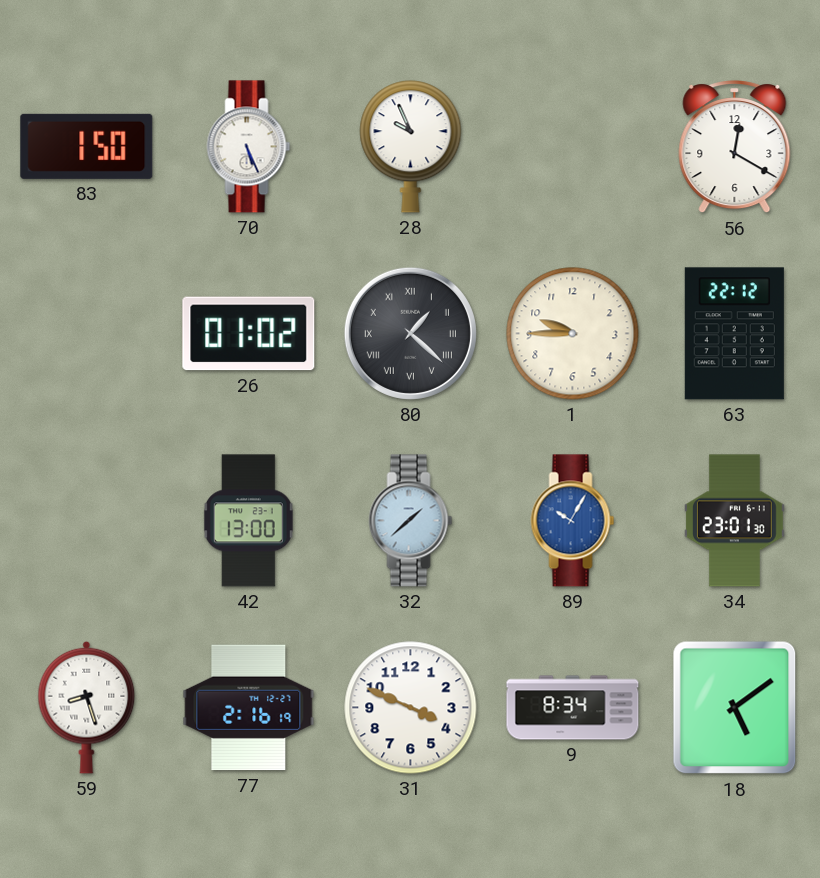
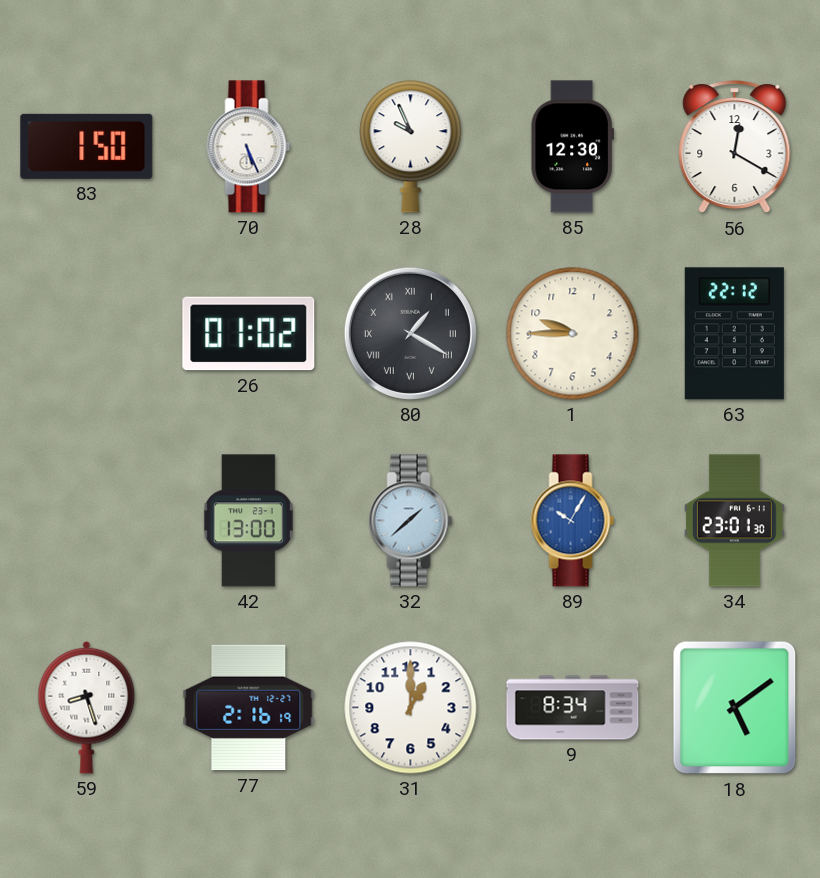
85: none -> 12:30
80: 1:22 -> 1:20
31: 3:49 -> 1:00
